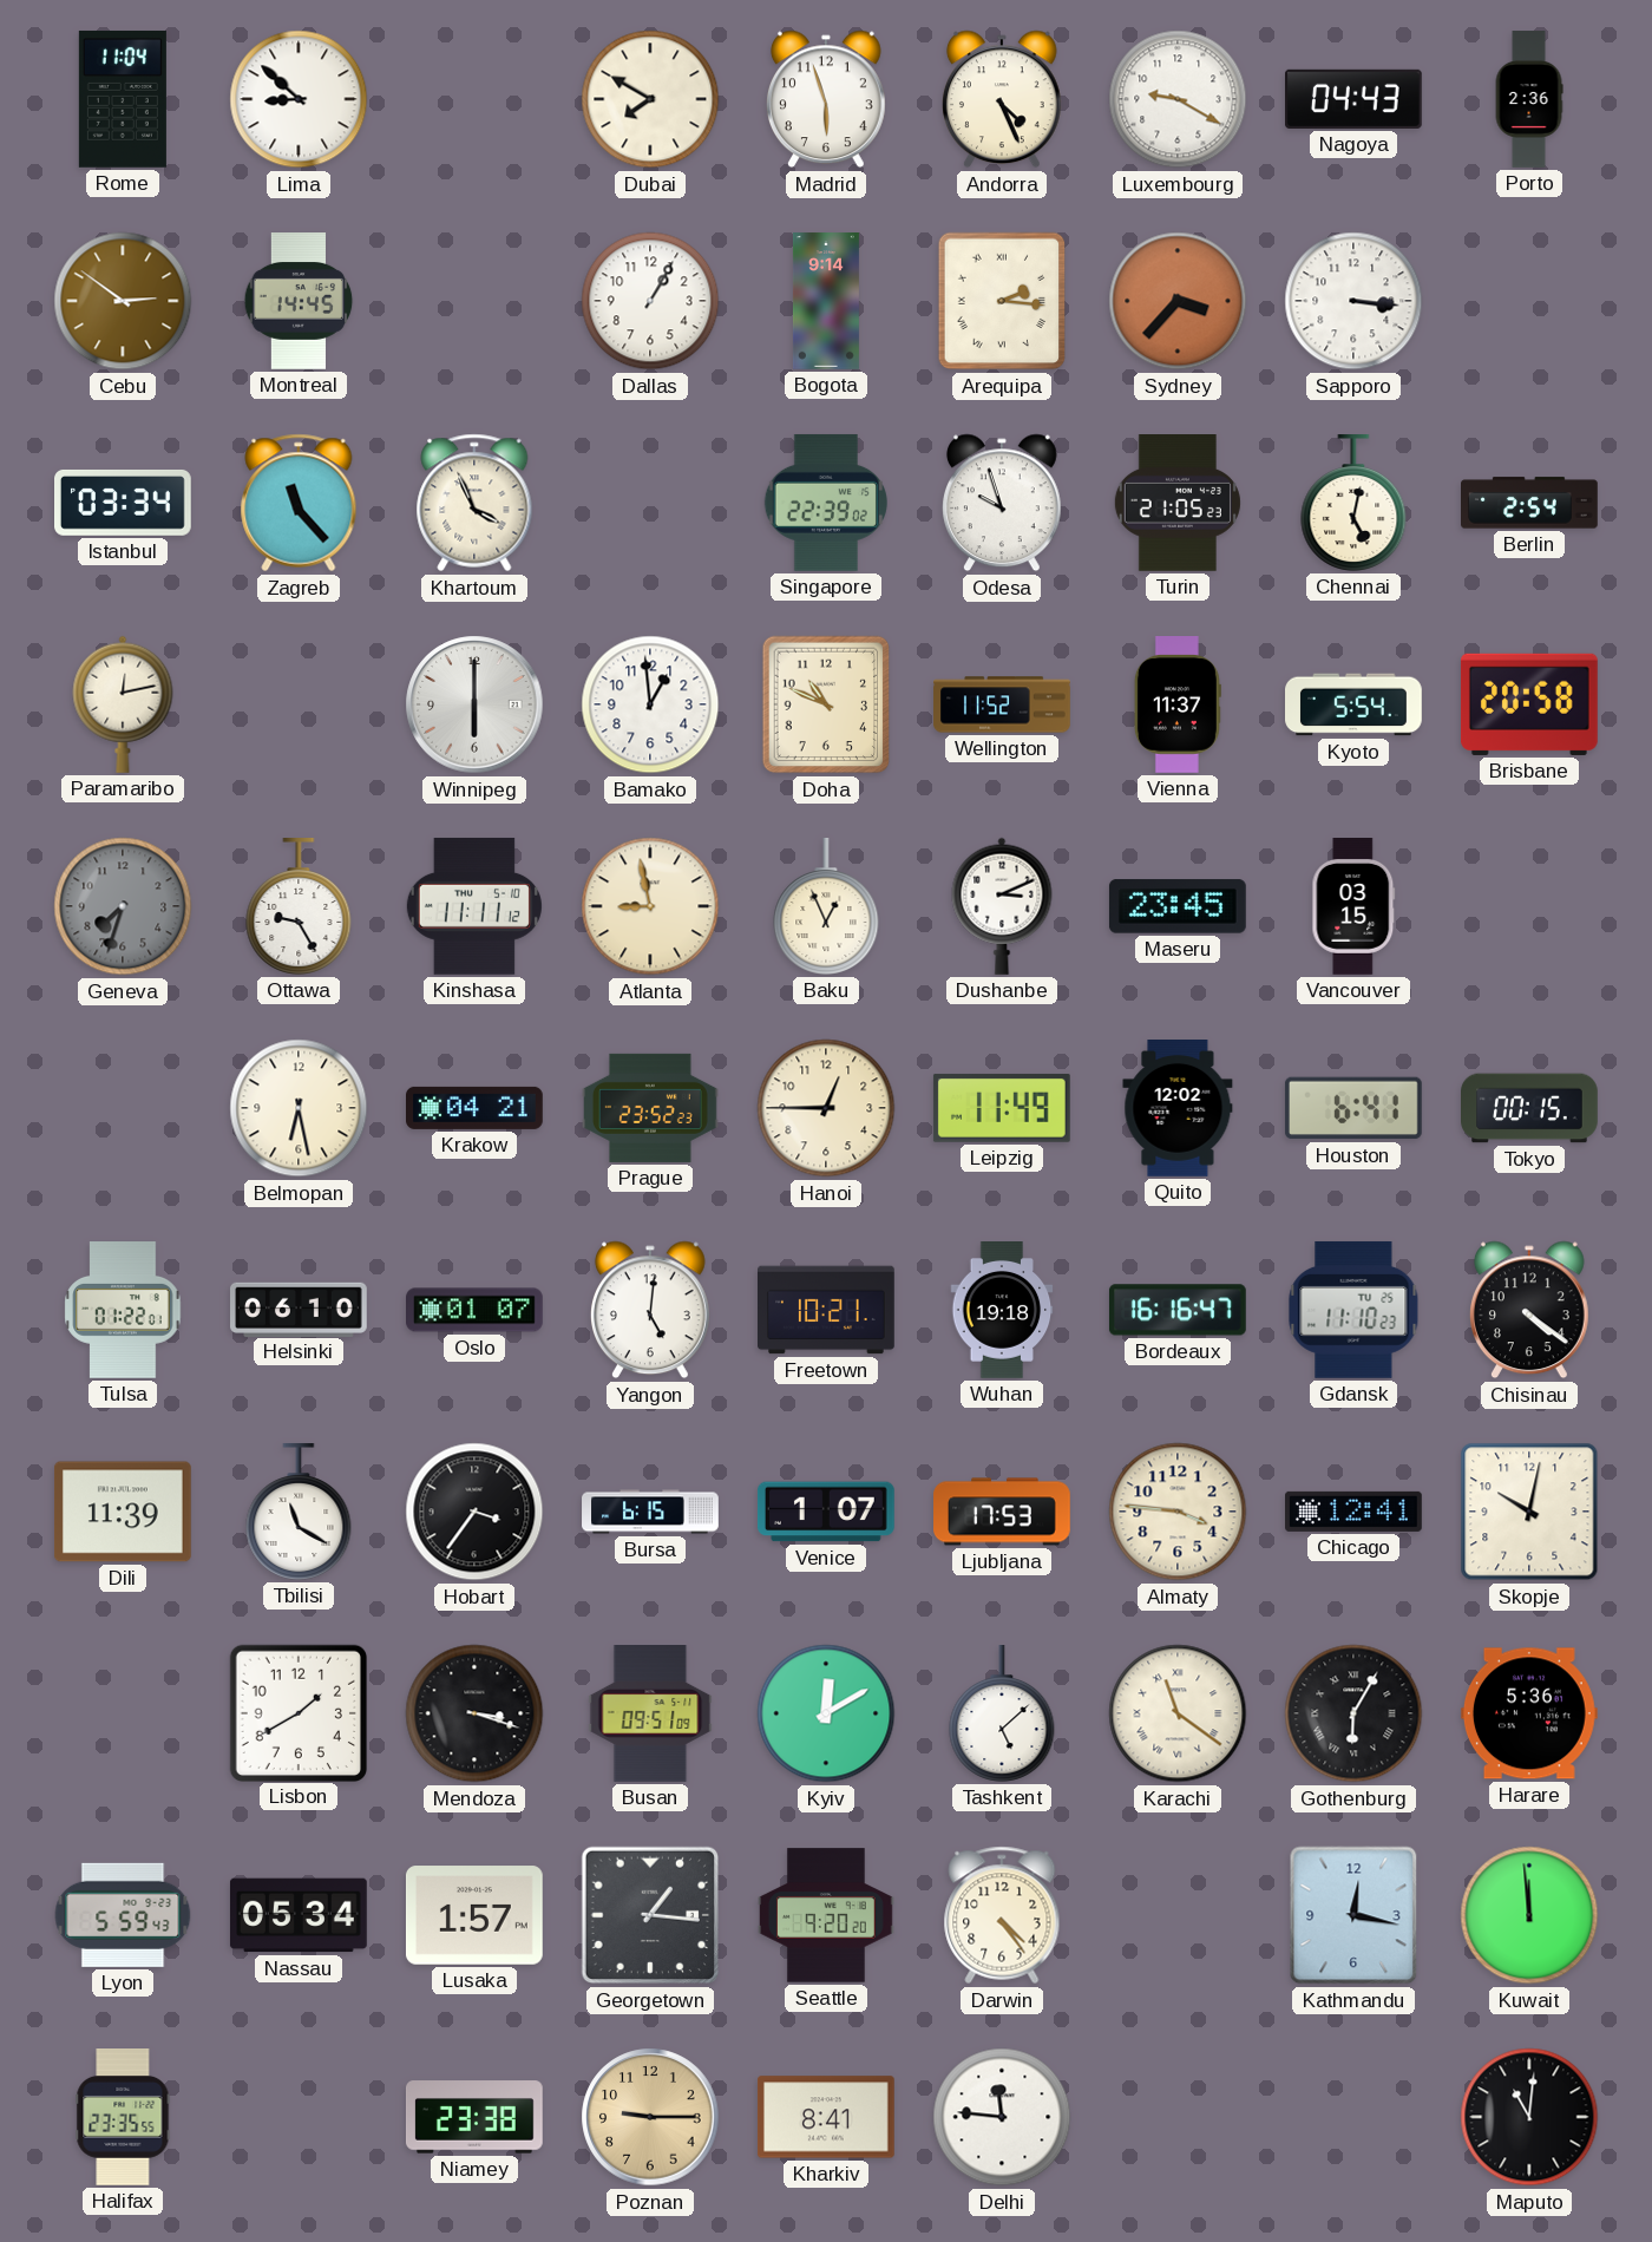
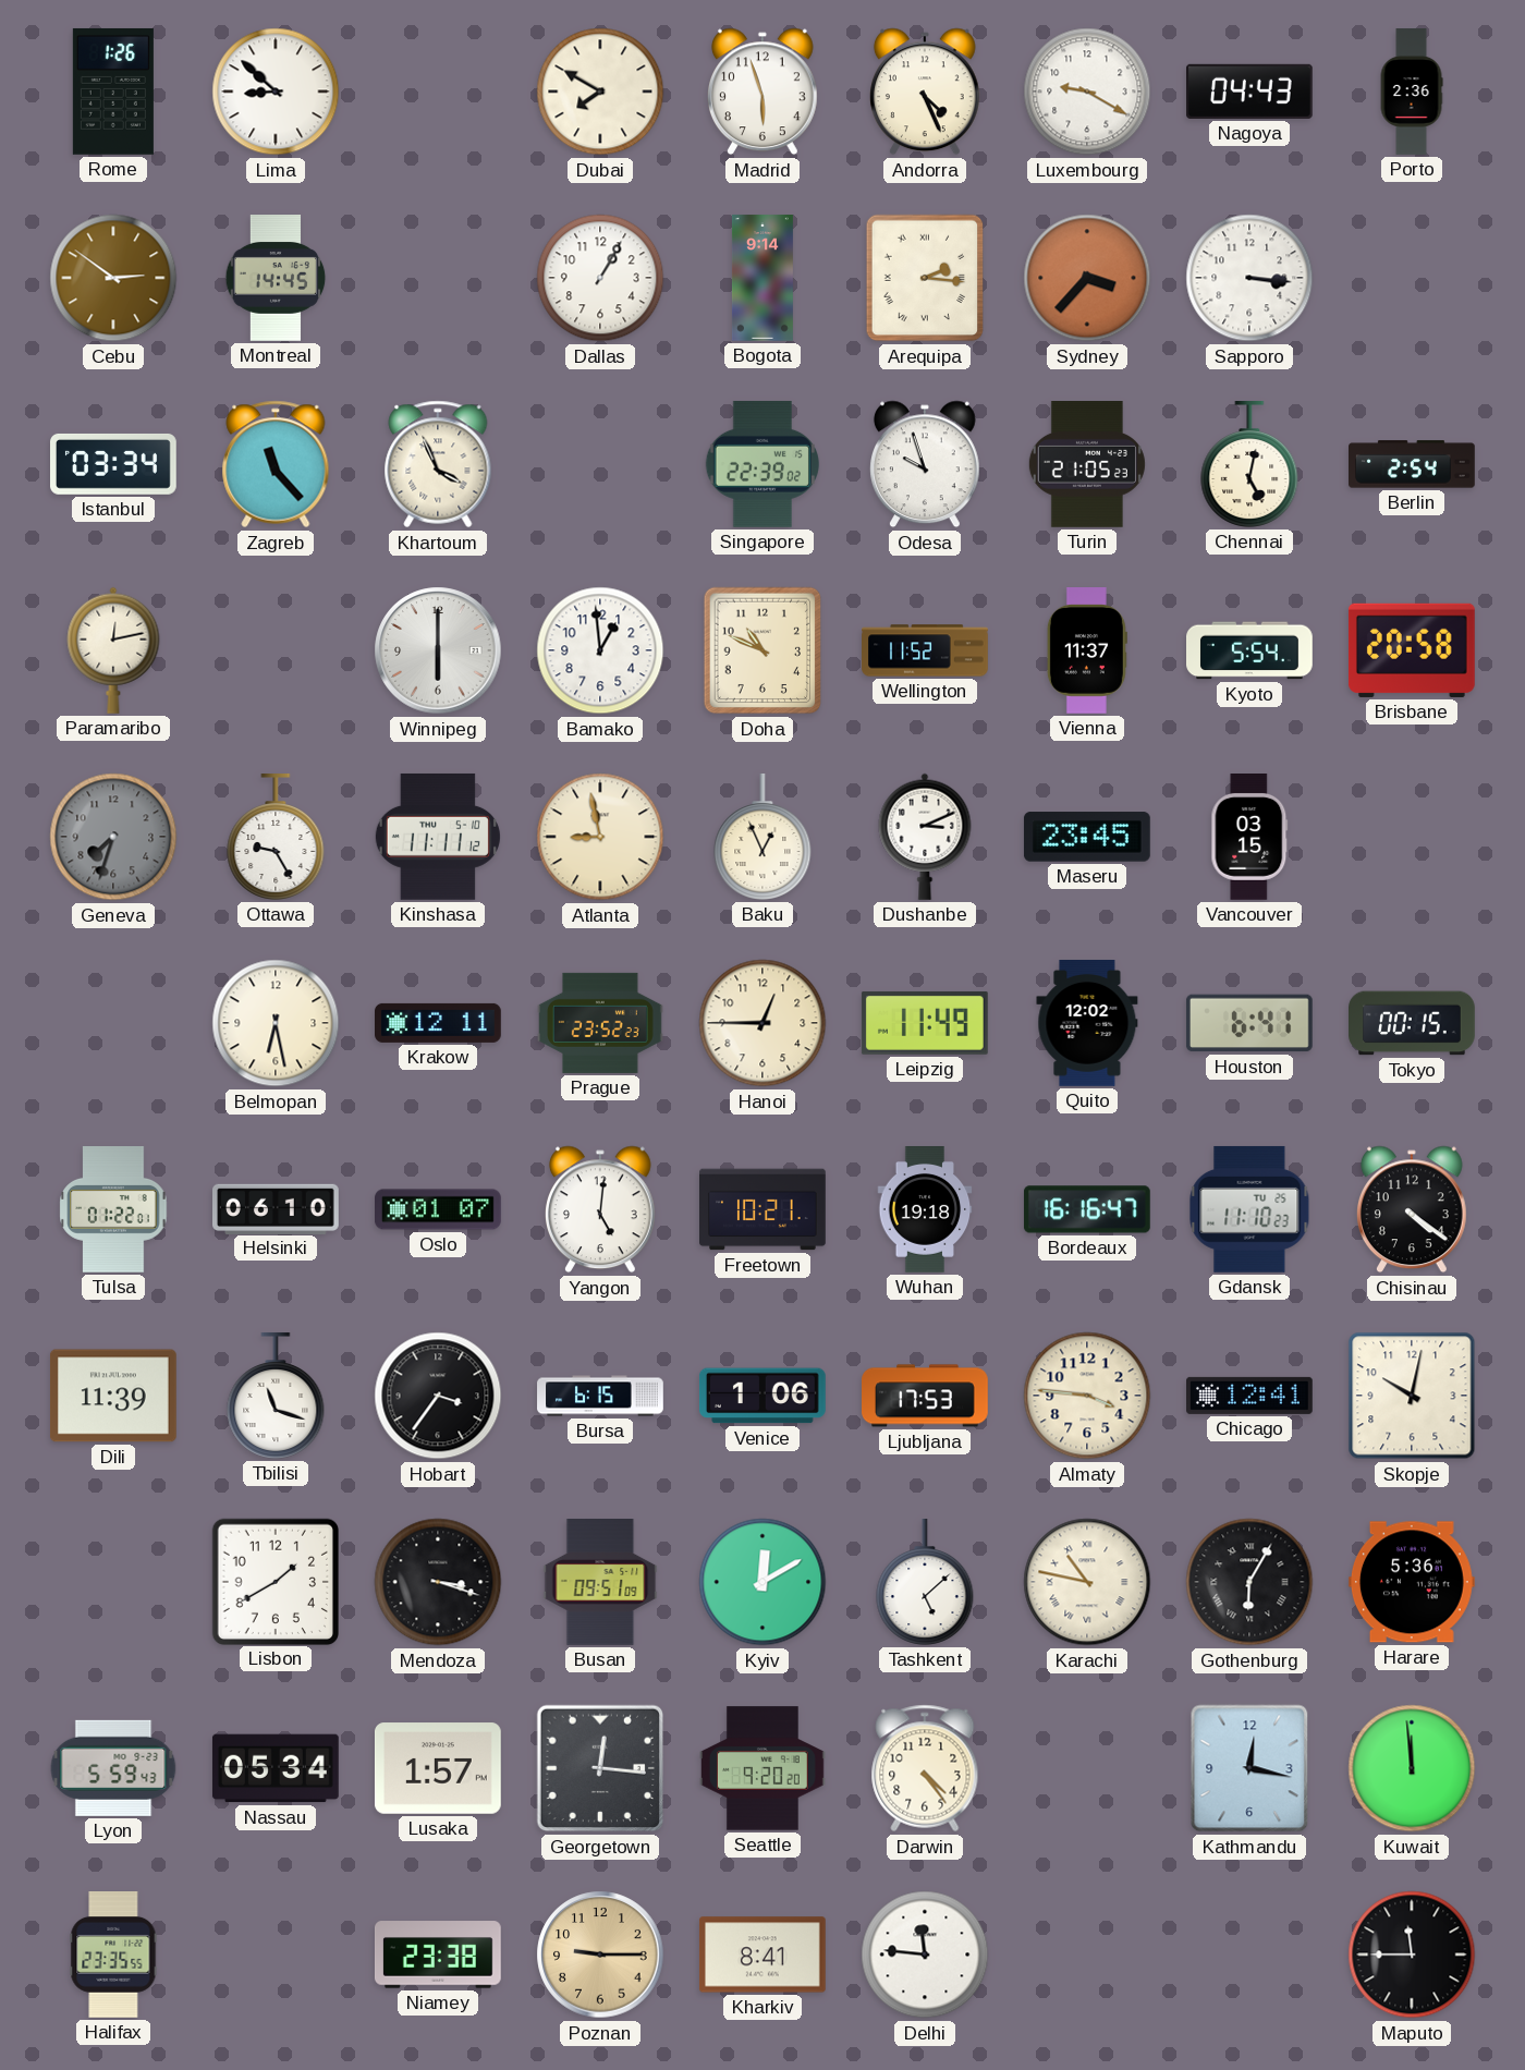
Rome: 11:04 -> 1:26
Krakow: 04:21 -> 12:11
Tbilisi: 11:20 -> 11:18
Venice: 1:07 -> 1:06
Karachi: 11:21 -> 10:47
Georgetown: 1:16 -> 12:16
Maputo: 11:01 -> 11:45
